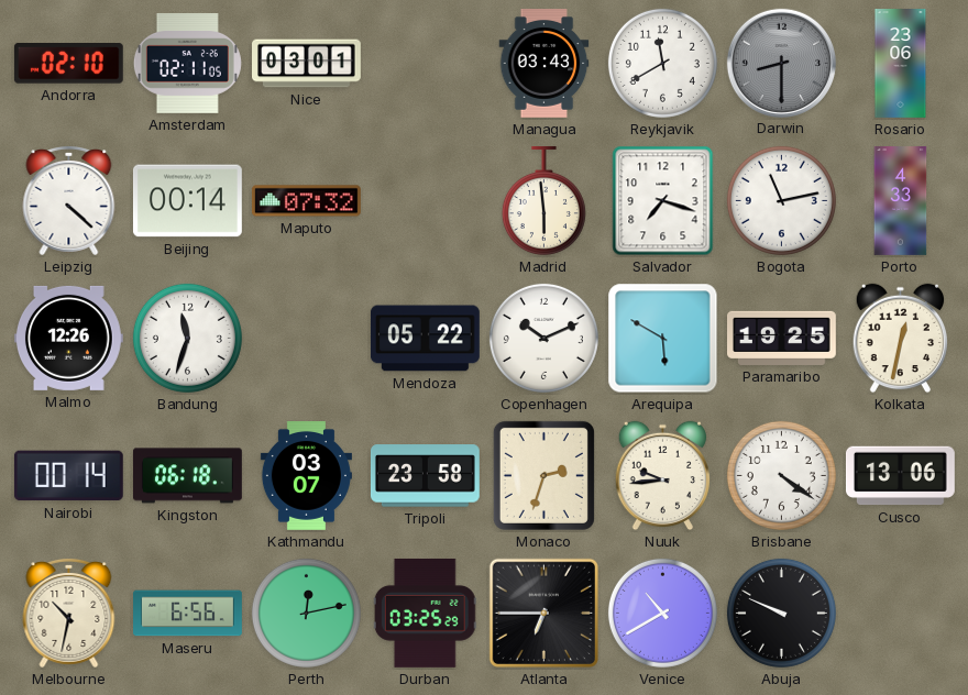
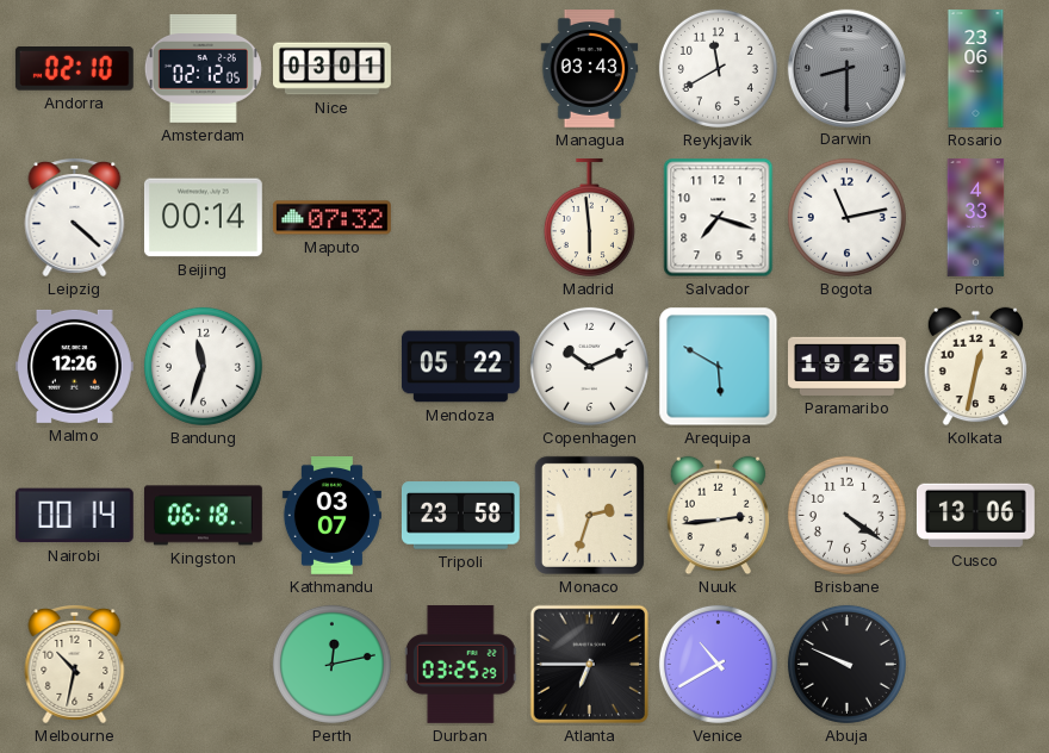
Amsterdam: 02:11 -> 02:12
Nuuk: 9:44 -> 2:44
Maseru: 6:56 -> none
